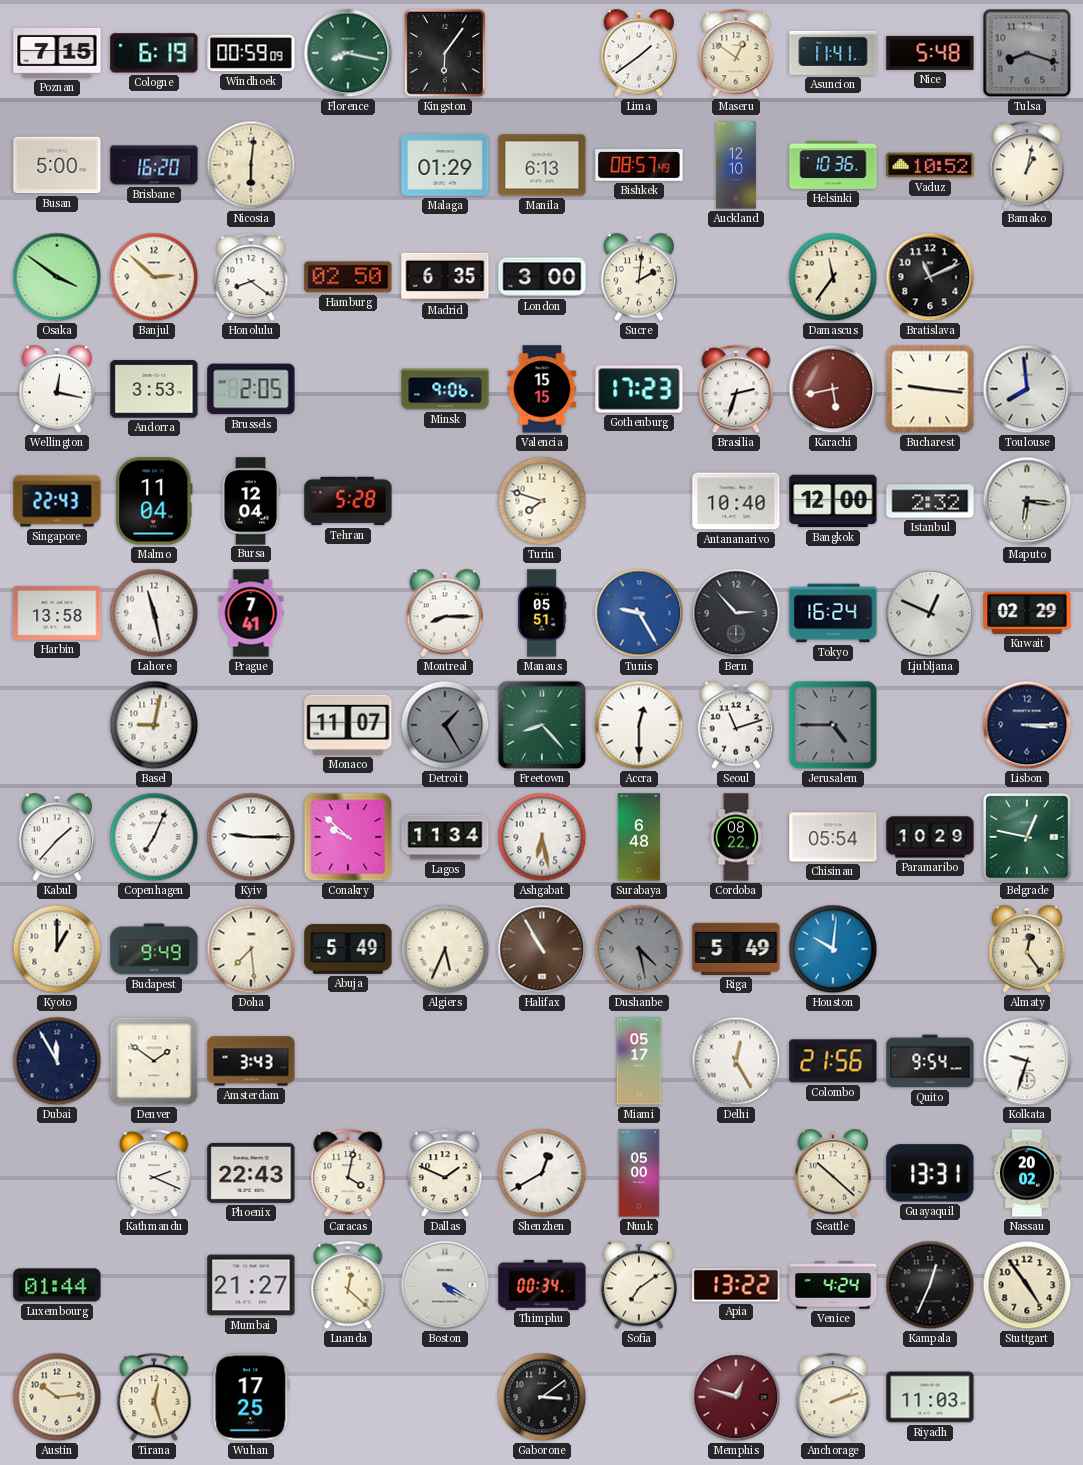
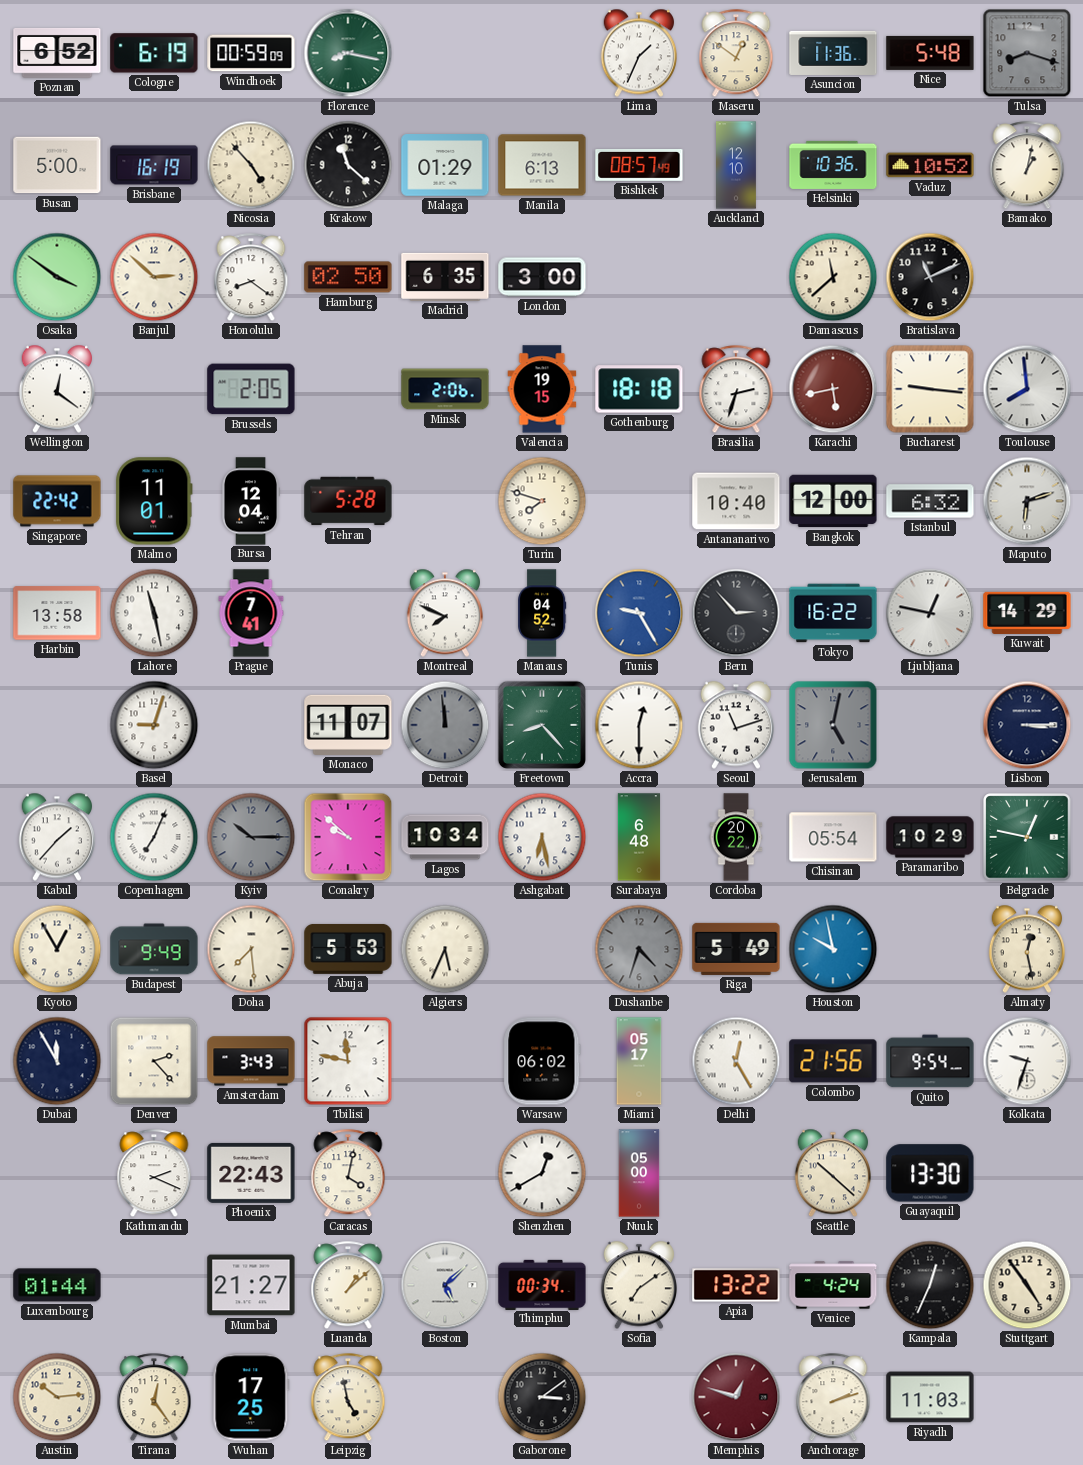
Poznan: 7:15 -> 6:52
Kingston: 6:06 -> none
Lima: 1:39 -> 1:34
Asuncion: 11:41 -> 11:36
Brisbane: 16:20 -> 16:19
Nicosia: 6:01 -> 4:53
Krakow: none -> 11:22
Sucre: 2:01 -> none
Damascus: 11:36 -> 11:38
Wellington: 12:17 -> 12:21
Andorra: 3:53 -> none
Minsk: 9:06 -> 2:06
Valencia: 15:15 -> 19:15
Gothenburg: 17:23 -> 18:18
Singapore: 22:43 -> 22:42
Malmo: 11:04 -> 11:01
Istanbul: 2:32 -> 6:32
Maputo: 6:16 -> 6:12
Montreal: 8:15 -> 7:49
Manaus: 05:51 -> 04:52
Tokyo: 16:24 -> 16:22
Ljubljana: 12:49 -> 12:47
Kuwait: 02:29 -> 14:29
Basel: 9:02 -> 9:03
Detroit: 1:25 -> 11:59
Jerusalem: 4:45 -> 5:02
Kyiv: 9:15 -> 10:15
Kyiv dial: white -> grey
Lagos: 11:34 -> 10:34
Cordoba: 08:22 -> 20:22
Kyoto: 1:00 -> 12:55
Abuja: 5:49 -> 5:53
Halifax: 10:55 -> none
Dushanbe: 4:28 -> 4:33
Houston: 10:01 -> 9:58
Almaty: 12:24 -> 12:28
Denver: 1:51 -> 2:23
Tbilisi: none -> 11:47
Warsaw: none -> 06:02
Dallas: 1:49 -> none
Guayaquil: 13:31 -> 13:30
Nassau: 20:02 -> none
Luanda: 12:22 -> 1:08
Boston: 4:20 -> 5:08
Tirana: 12:27 -> 12:24
Leipzig: none -> 4:58
